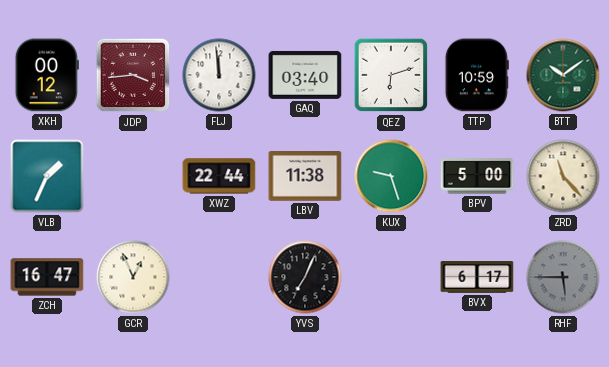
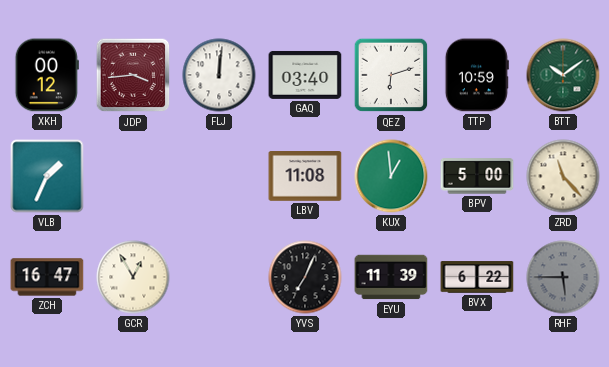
FLJ: 11:59 -> 12:01
XWZ: 22:44 -> none
LBV: 11:38 -> 11:08
KUX: 9:27 -> 12:59
GCR: 12:56 -> 12:55
EYU: none -> 11:39
BVX: 6:17 -> 6:22
